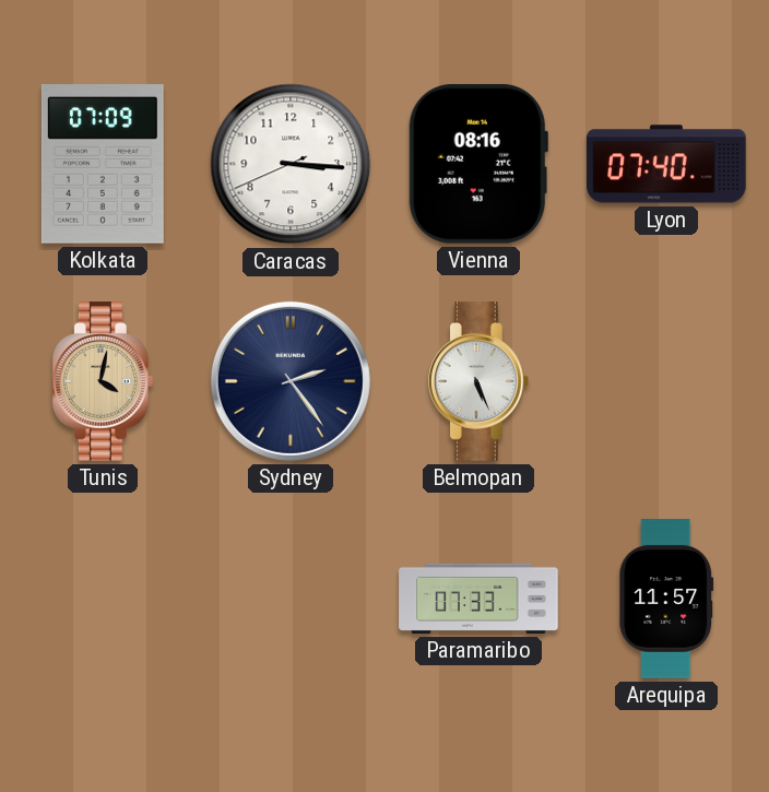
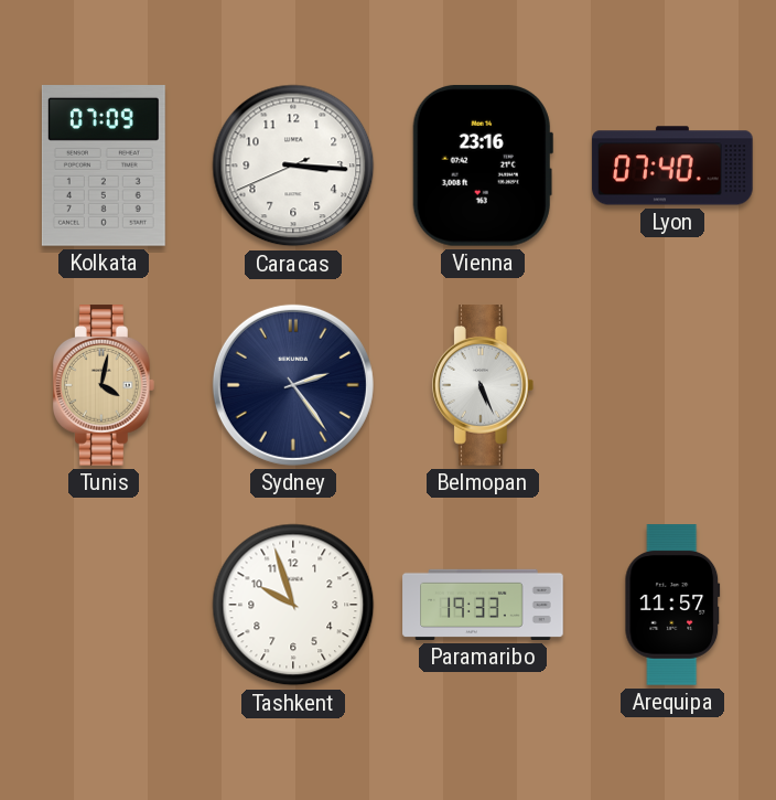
Vienna: 08:16 -> 23:16
Tashkent: none -> 9:57
Paramaribo: 07:33 -> 19:33
